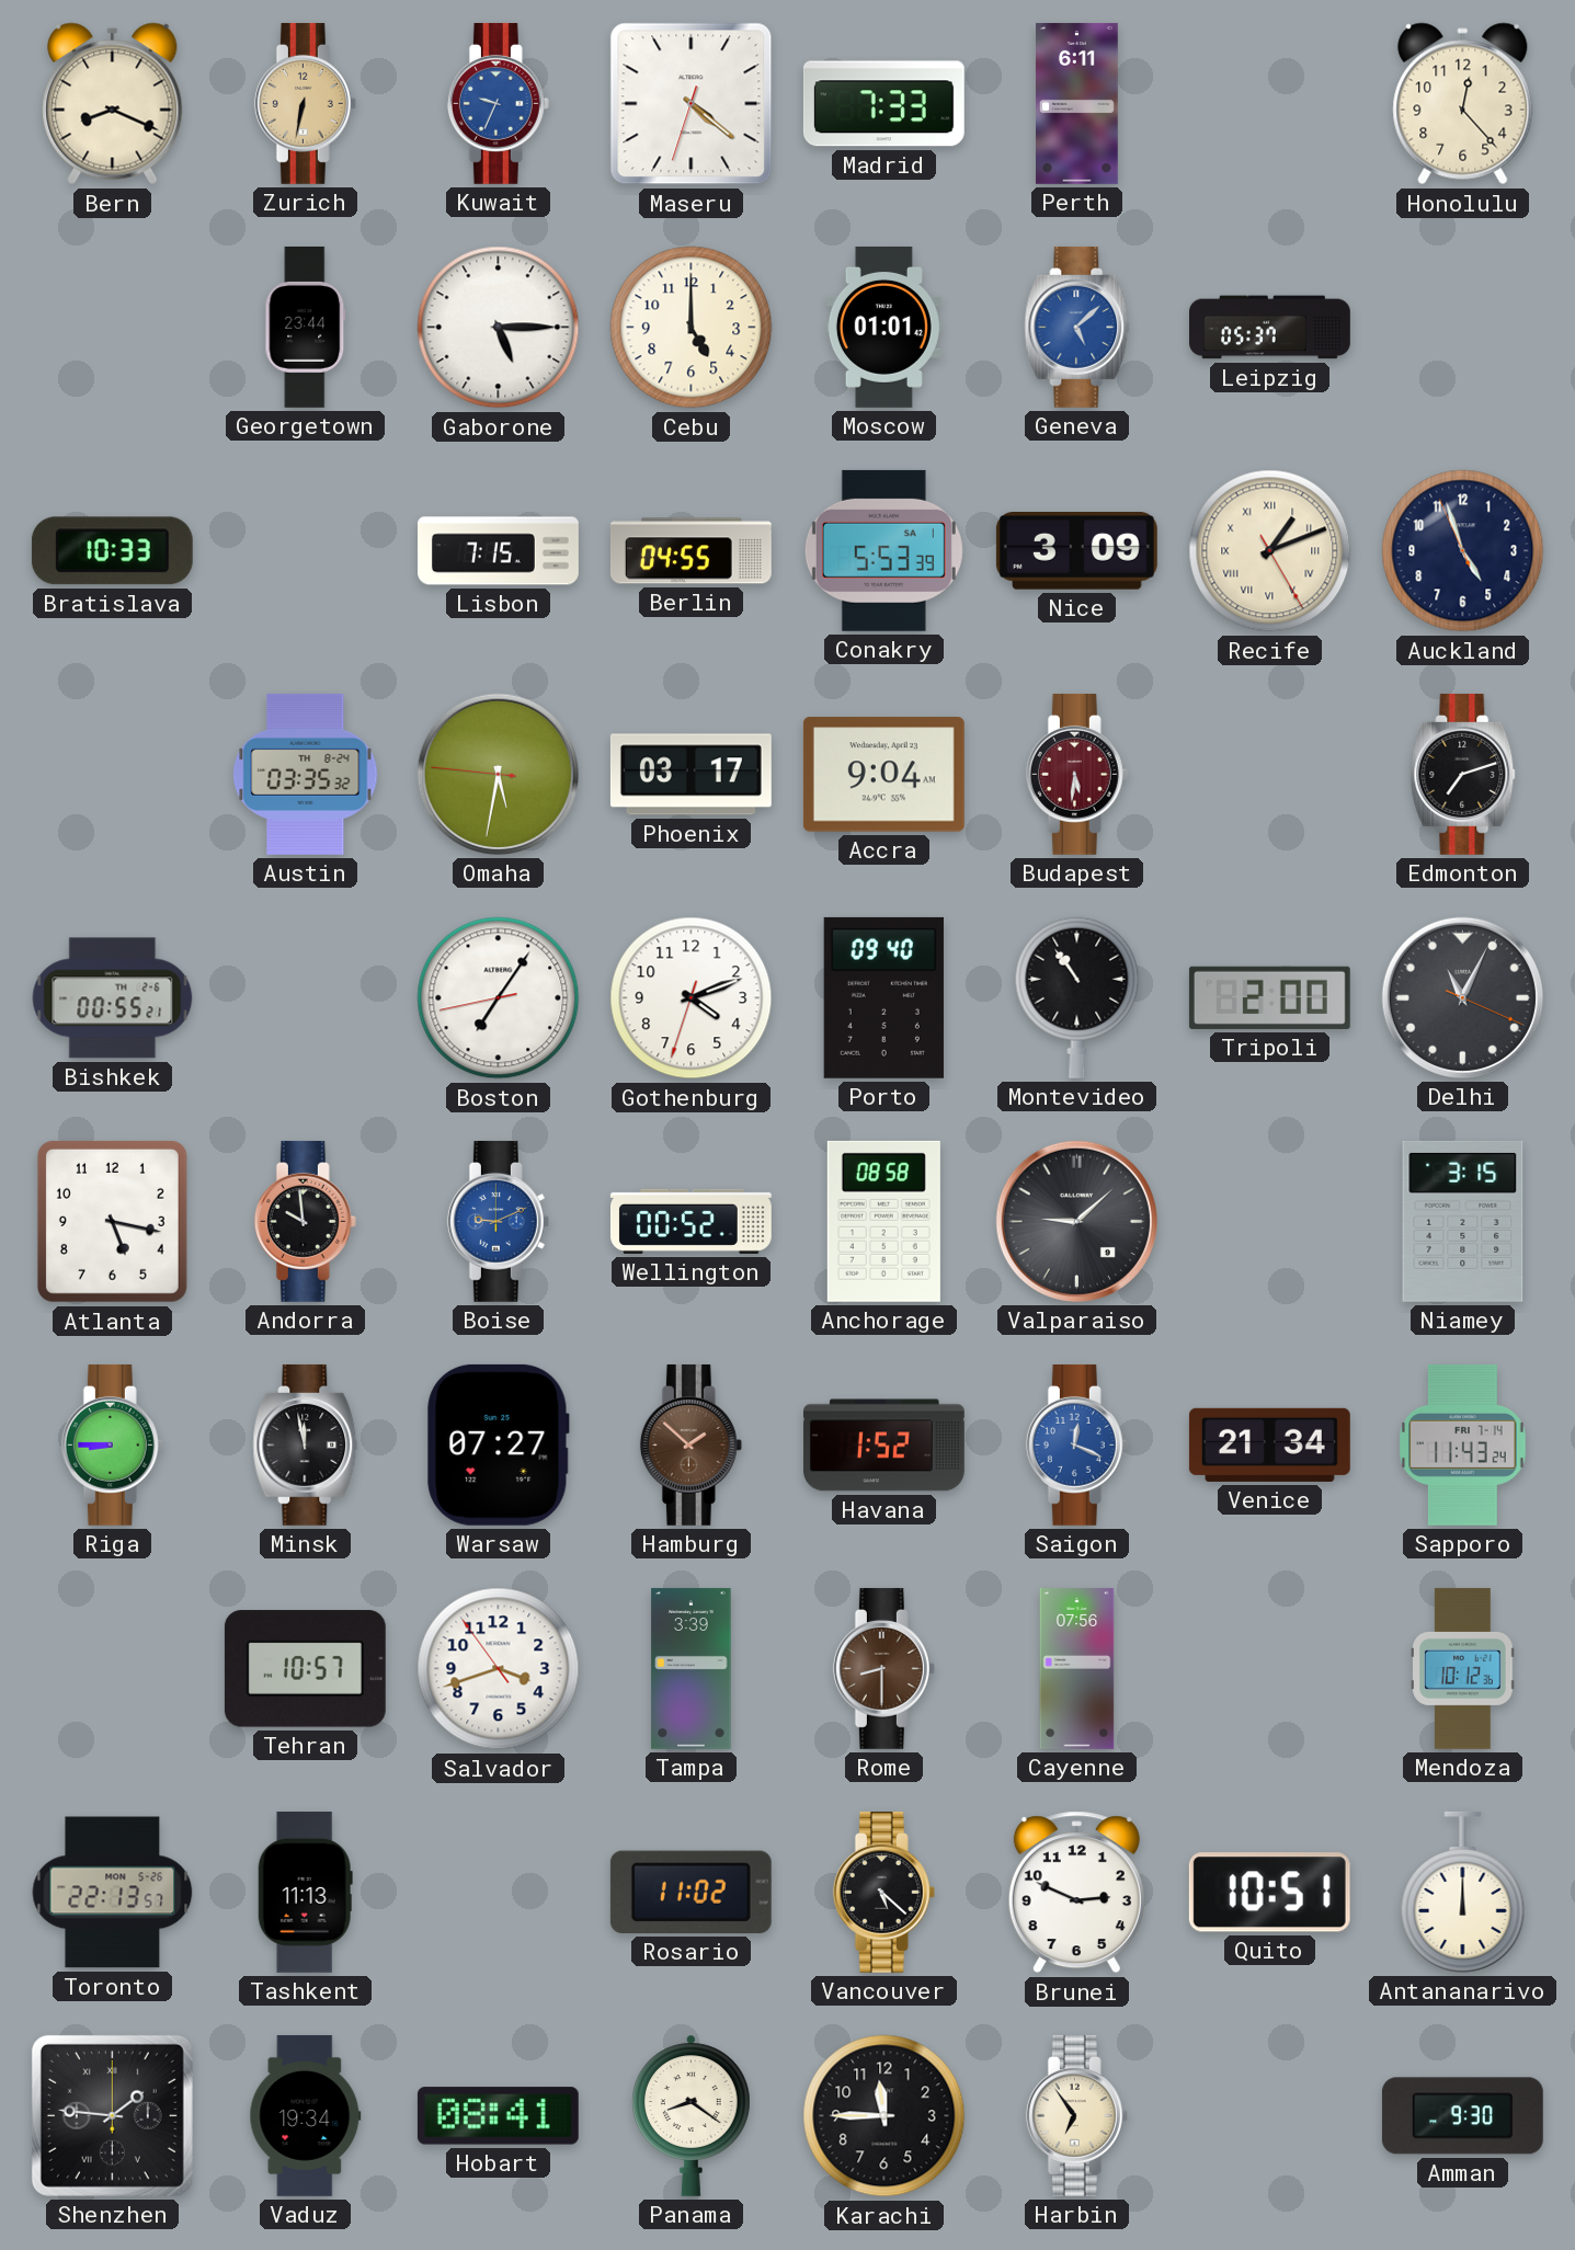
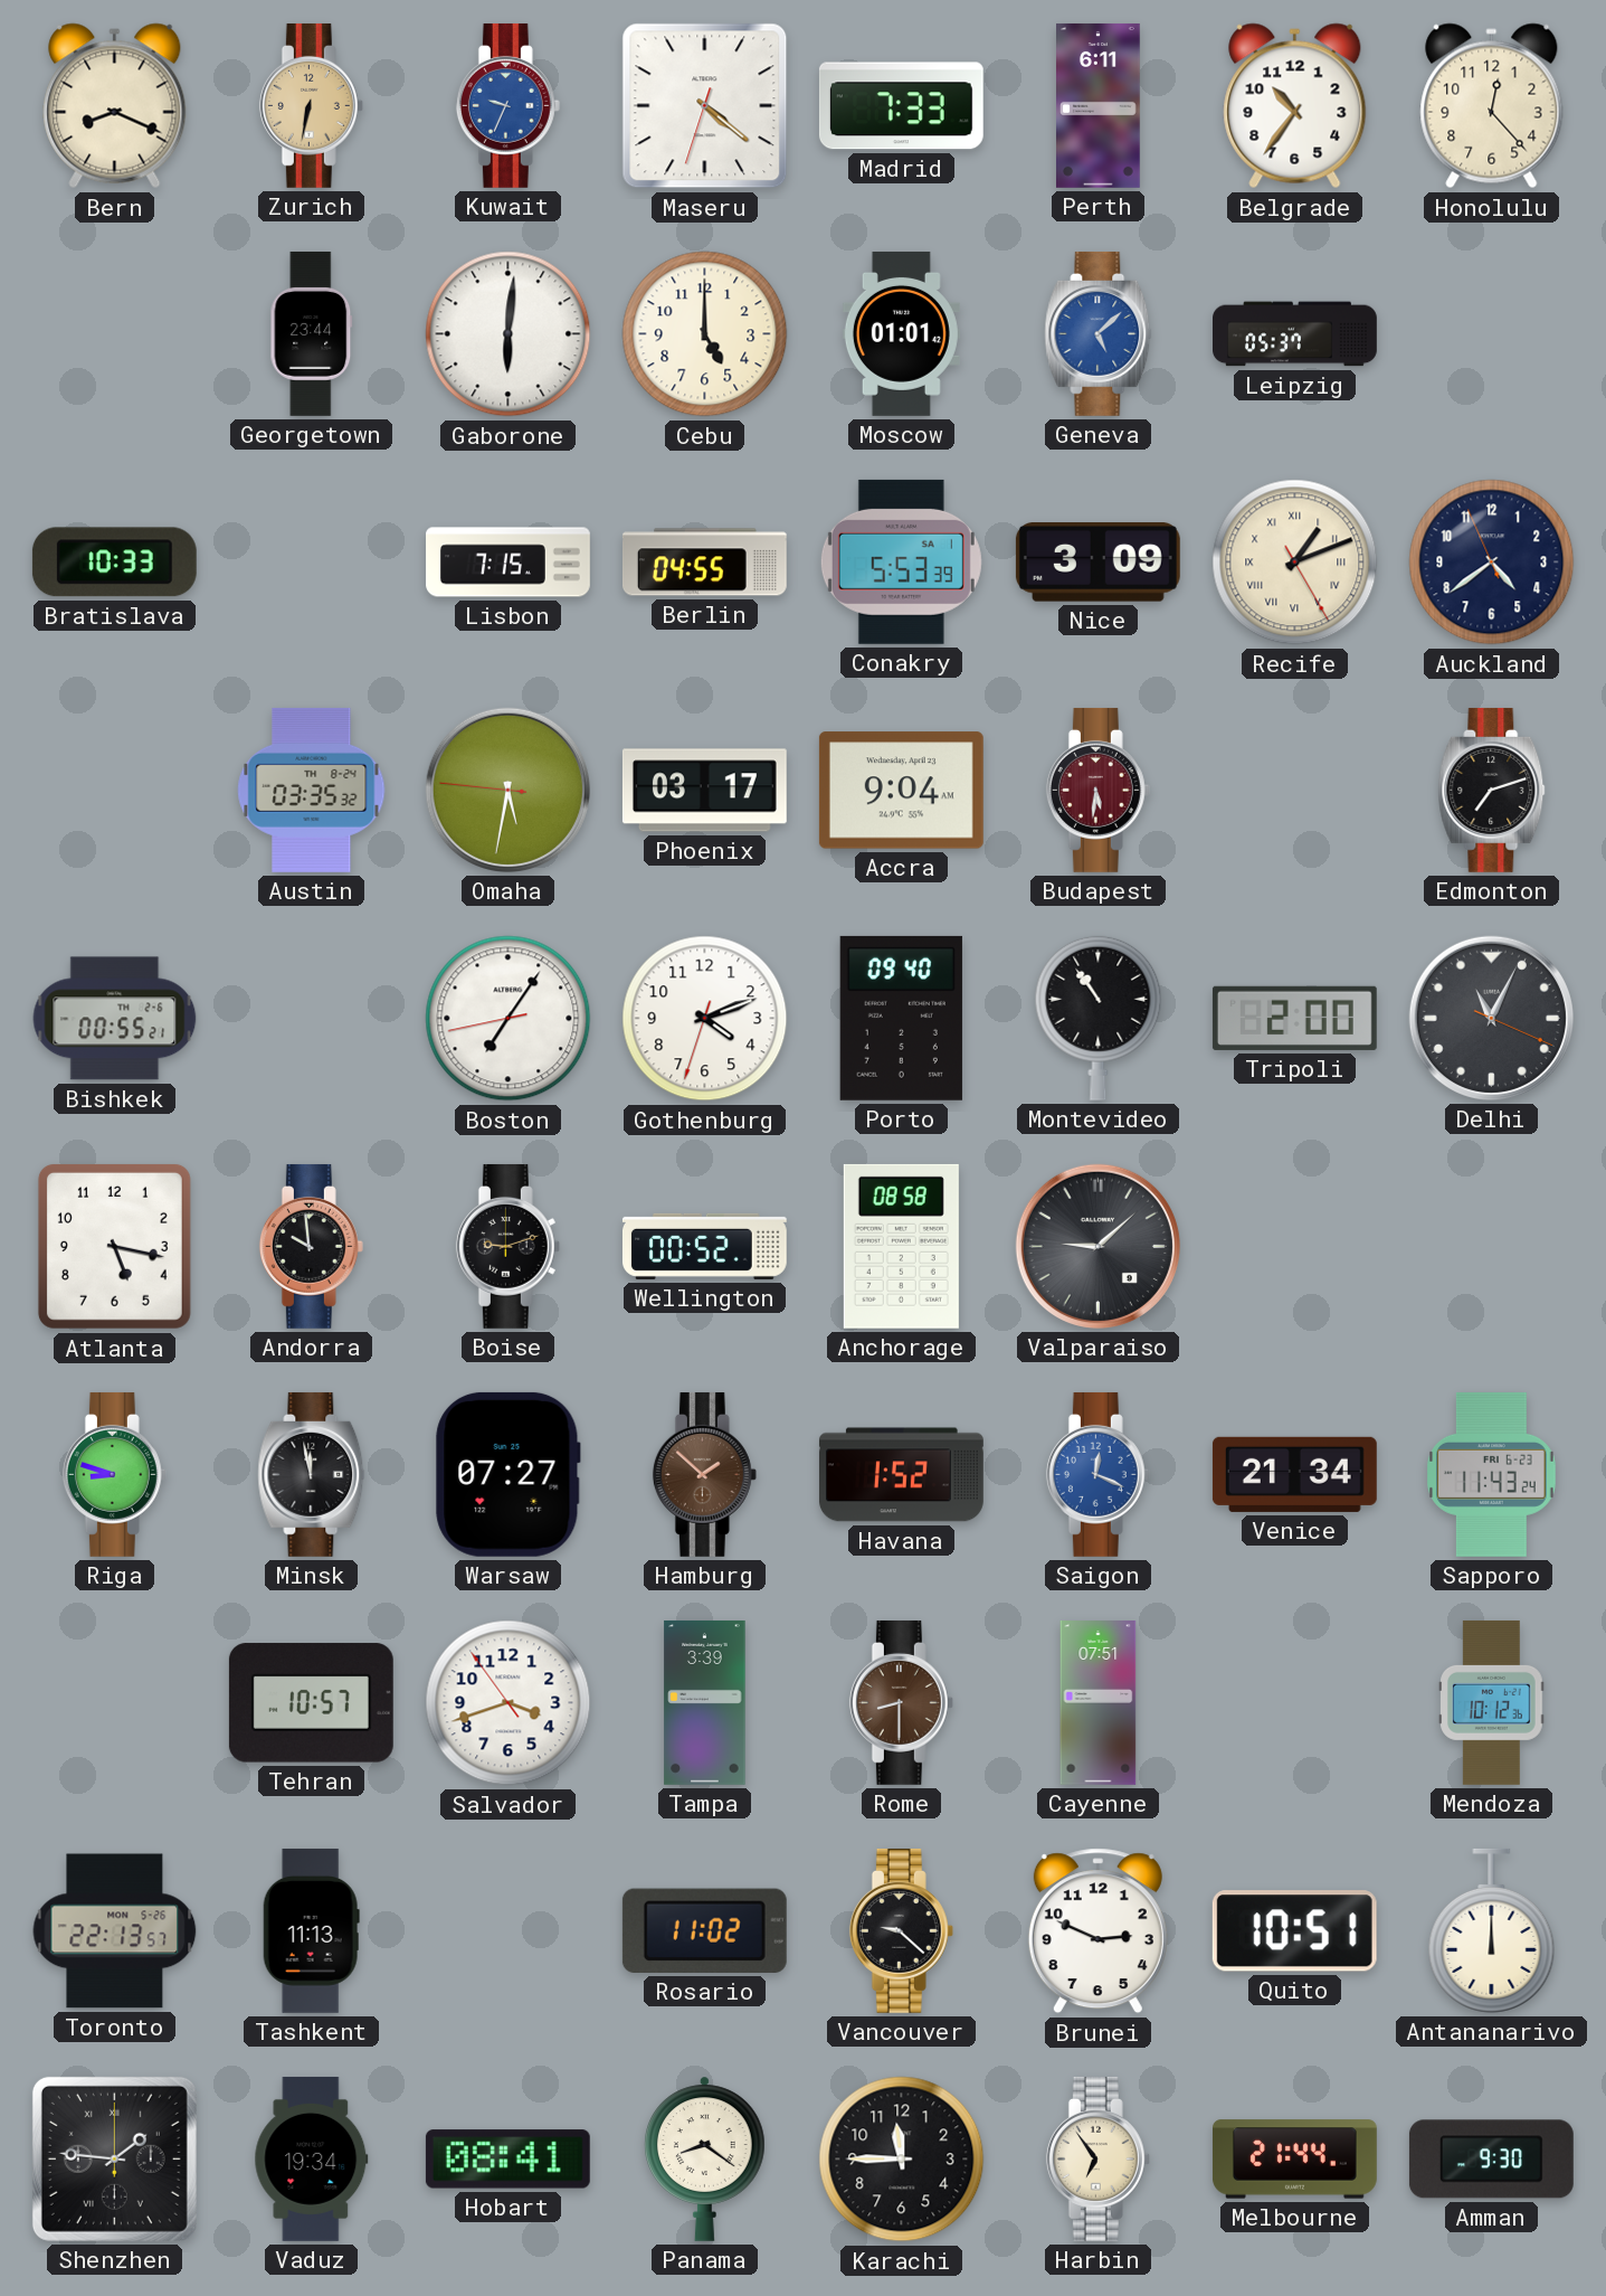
Belgrade: none -> 10:36
Gaborone: 5:15 -> 6:01
Auckland: 4:56 -> 4:38
Boise: 9:11 -> 9:12
Boise dial: blue -> black
Niamey: 3:15 -> none
Riga: 8:45 -> 8:48
Sapporo date: FRI 7-14 -> FRI 6-23
Cayenne: 07:56 -> 07:51
Vancouver: 5:22 -> 9:22
Melbourne: none -> 21:44
